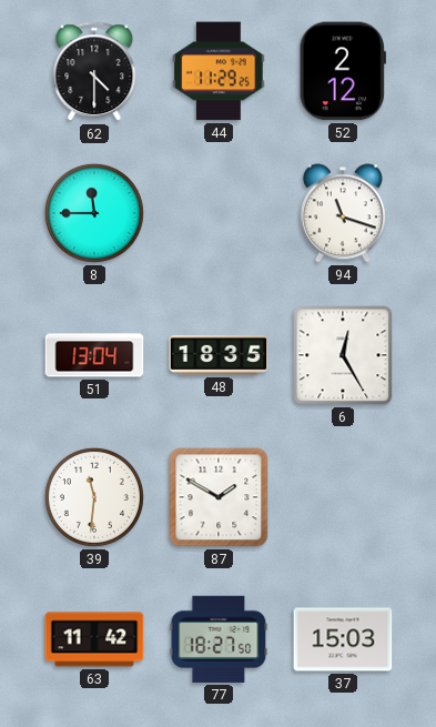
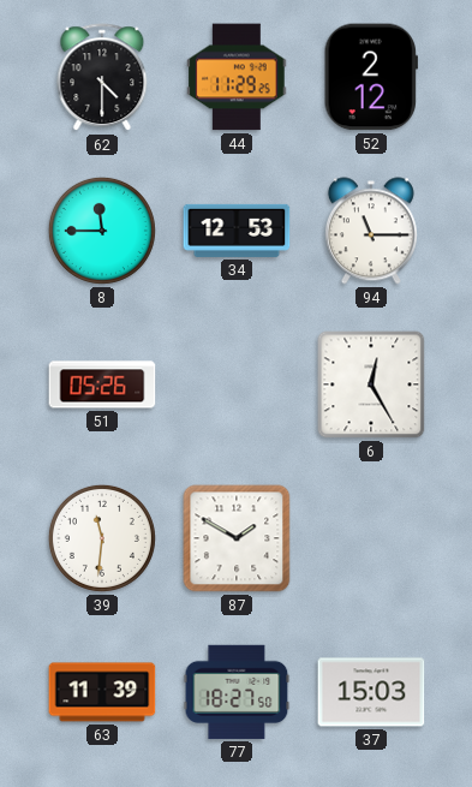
34: none -> 12:53
94: 11:18 -> 11:15
51: 13:04 -> 05:26
48: 18:35 -> none
63: 11:42 -> 11:39
